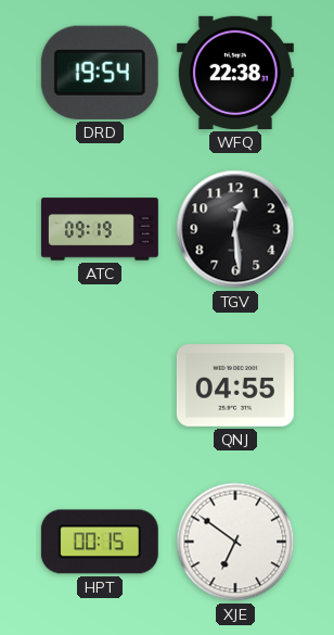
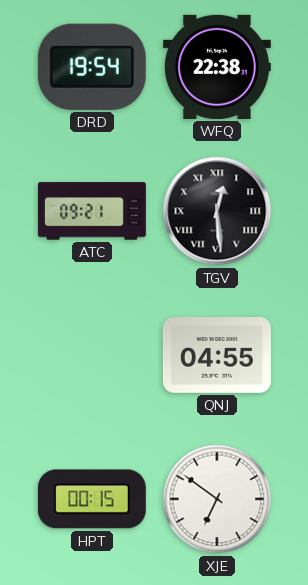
ATC: 09:19 -> 09:21
TGV numerals: Arabic -> Roman
